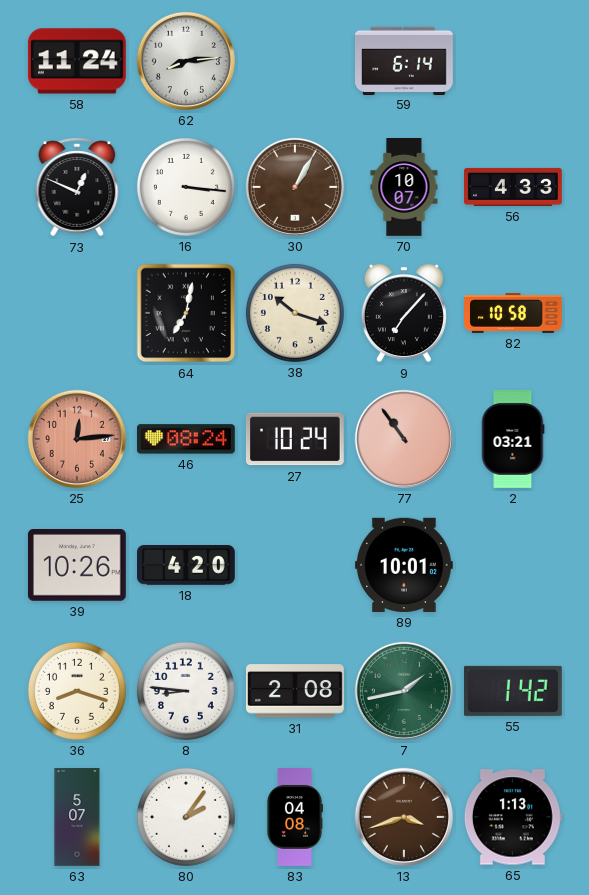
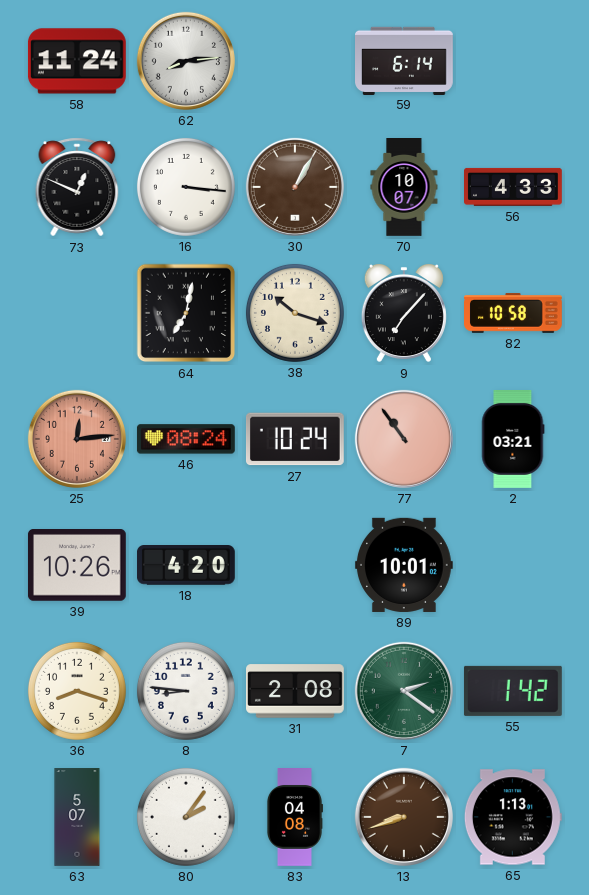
7: 1:43 -> 2:21
13: 3:42 -> 8:42
